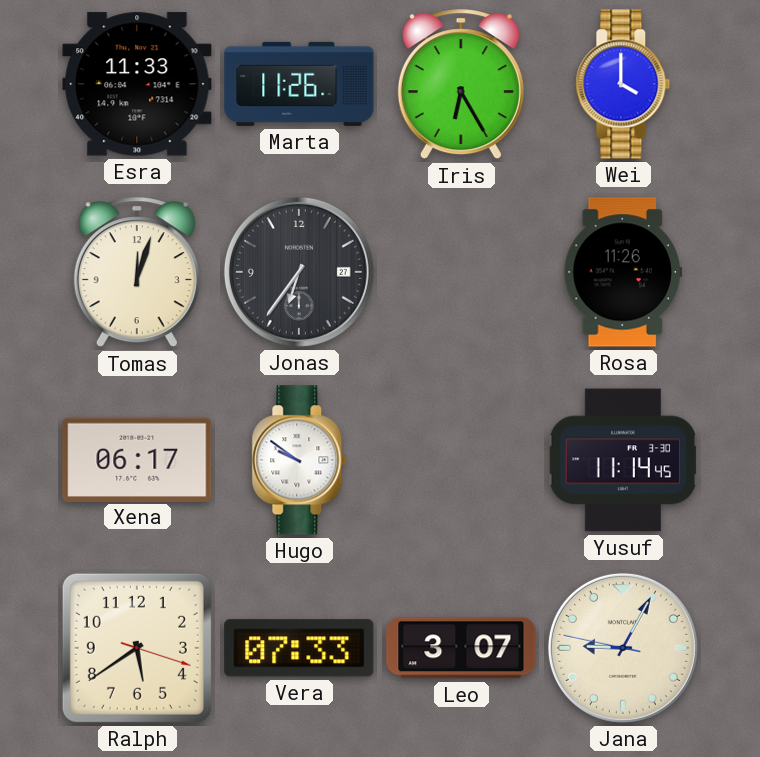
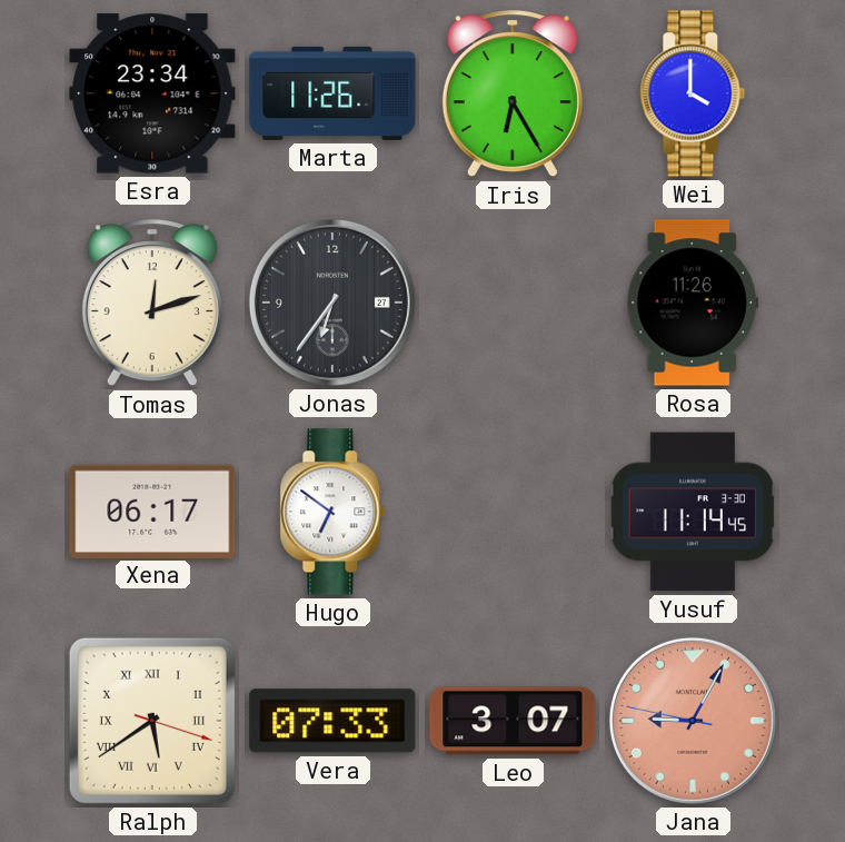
Esra: 11:33 -> 23:34
Tomas: 12:03 -> 12:12
Hugo: 9:51 -> 6:51
Ralph numerals: Arabic -> Roman
Jana dial: cream -> salmon
